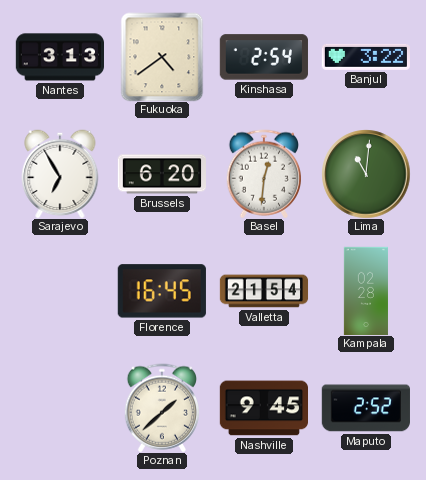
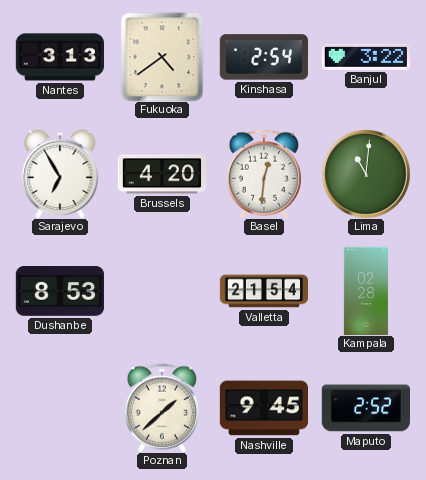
Brussels: 6:20 -> 4:20
Dushanbe: none -> 8:53
Florence: 16:45 -> none
